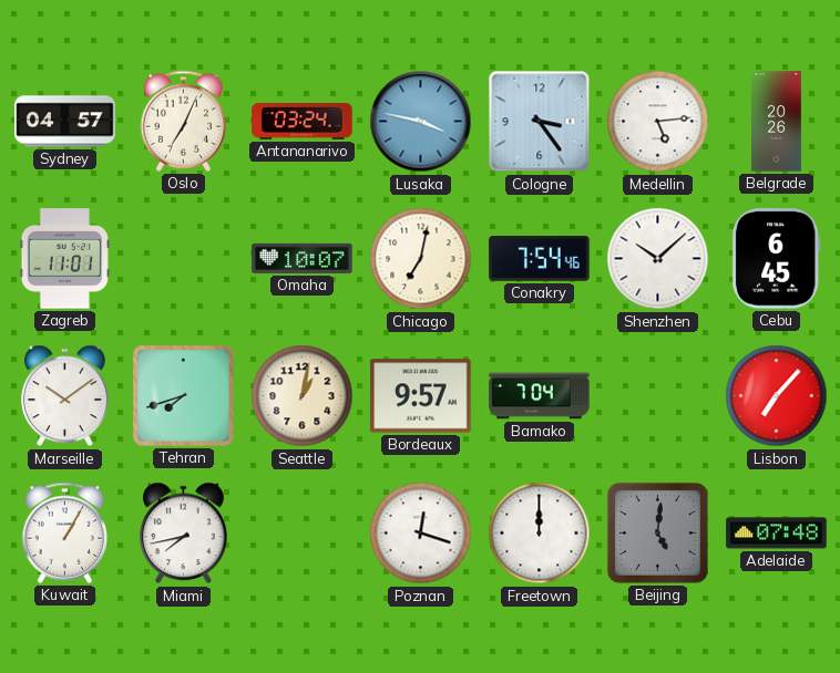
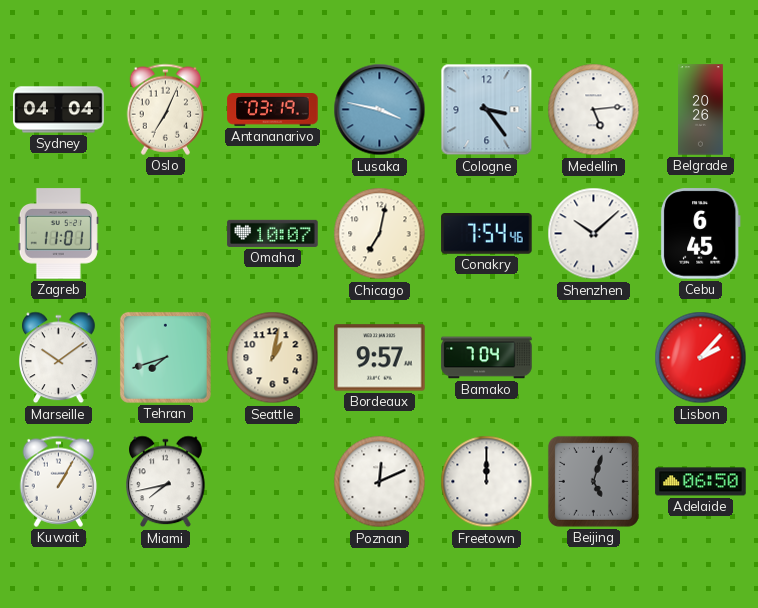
Sydney: 04:57 -> 04:04
Antananarivo: 03:24 -> 03:19
Lisbon: 7:07 -> 2:07
Poznan: 12:18 -> 12:11
Beijing: 5:01 -> 5:03
Adelaide: 07:48 -> 06:50
